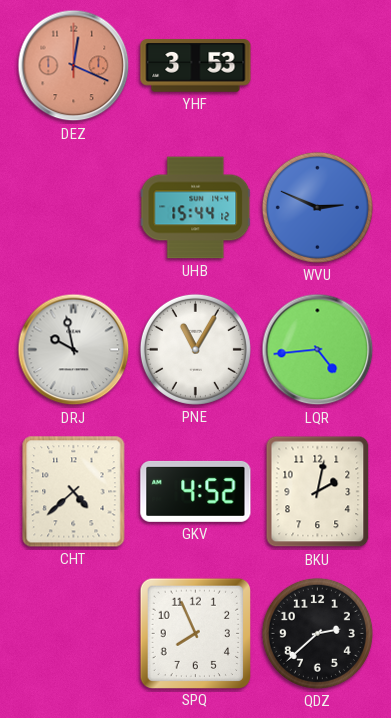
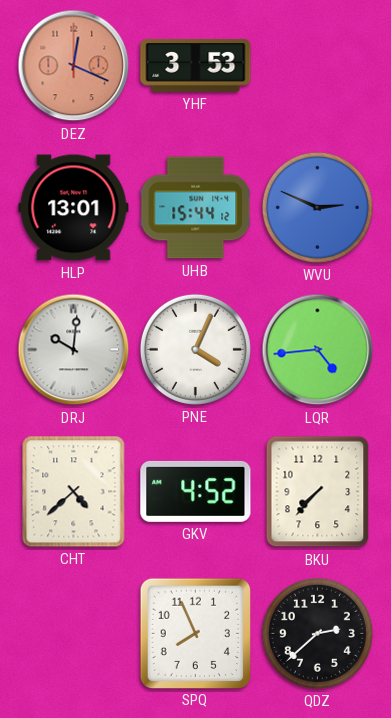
HLP: none -> 13:01
DRJ: 9:58 -> 10:01
PNE: 11:05 -> 4:04
BKU: 2:02 -> 7:37
